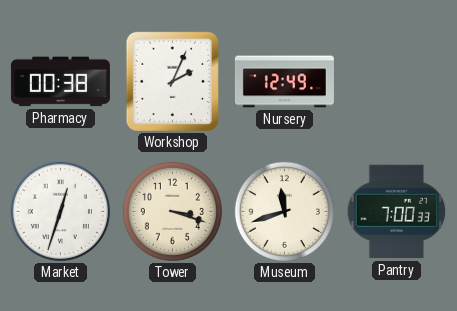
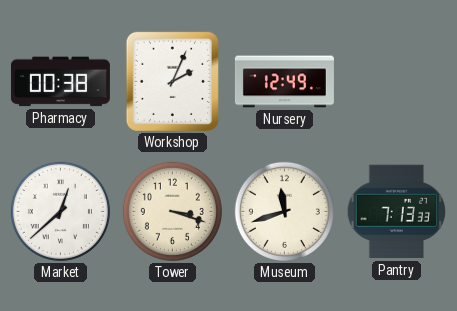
Market: 12:33 -> 12:38
Pantry: 7:00 -> 7:13
